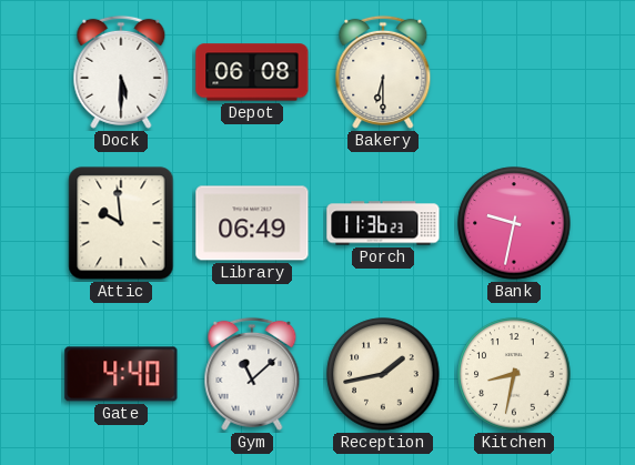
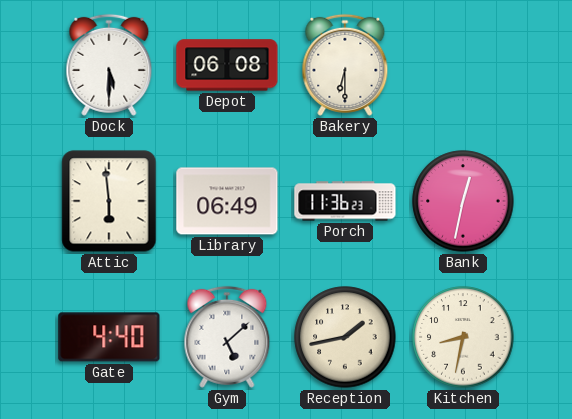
Attic: 9:59 -> 5:59
Bank: 9:32 -> 12:32
Gym: 11:08 -> 5:08
